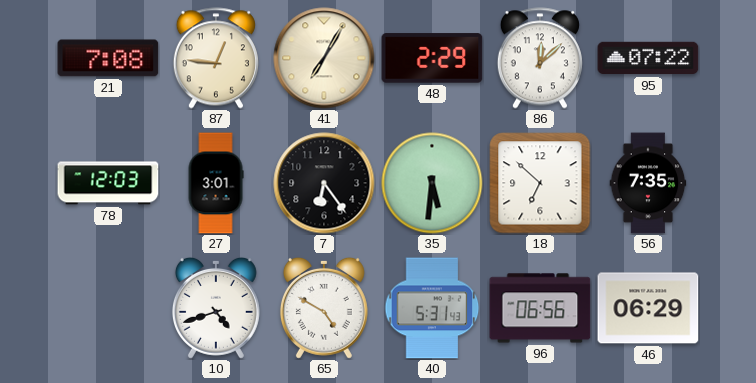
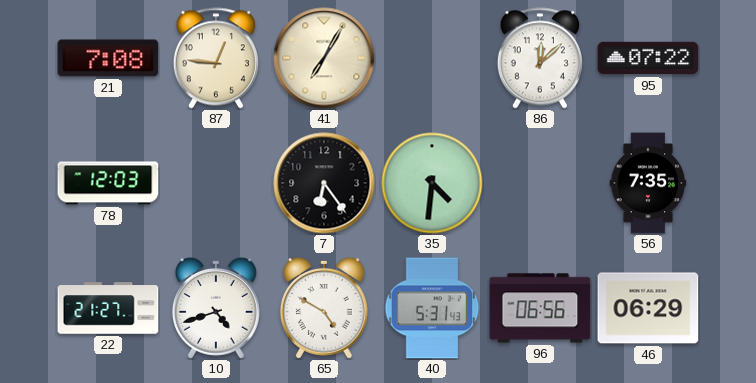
48: 2:29 -> none
27: 3:01 -> none
35: 5:31 -> 4:31
18: 6:52 -> none
22: none -> 21:27
